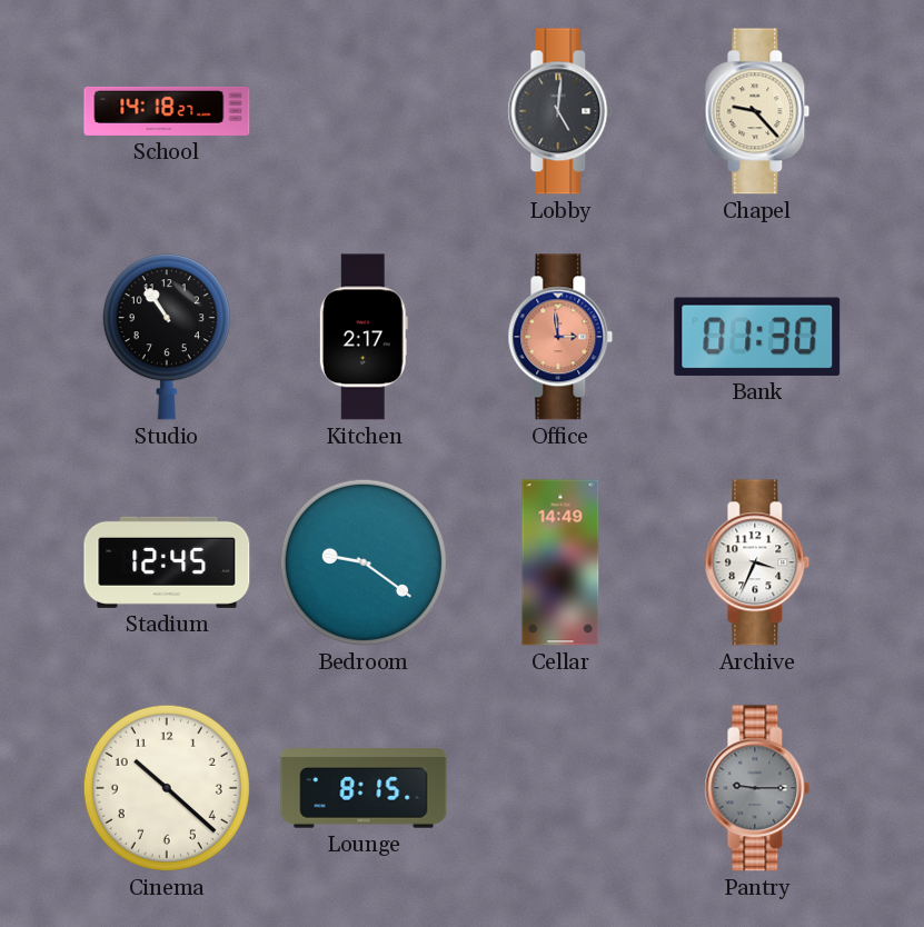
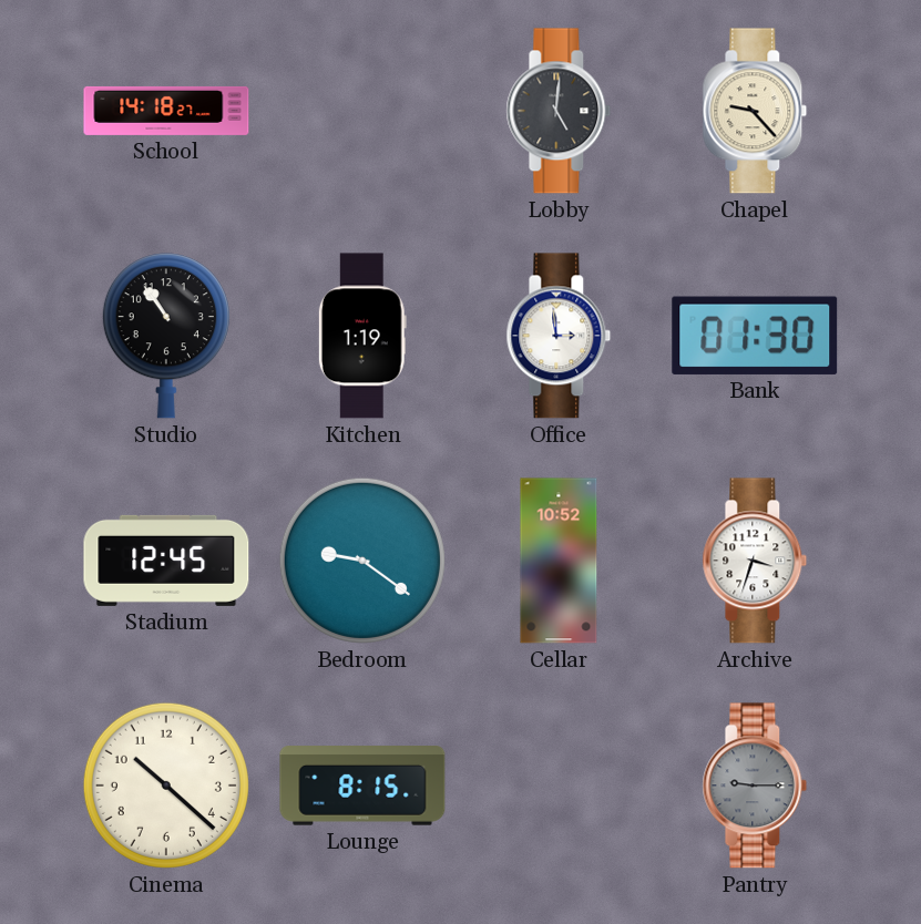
Kitchen: 2:17 -> 1:19
Office dial: salmon -> white
Cellar: 14:49 -> 10:52
Archive: 3:34 -> 3:33
